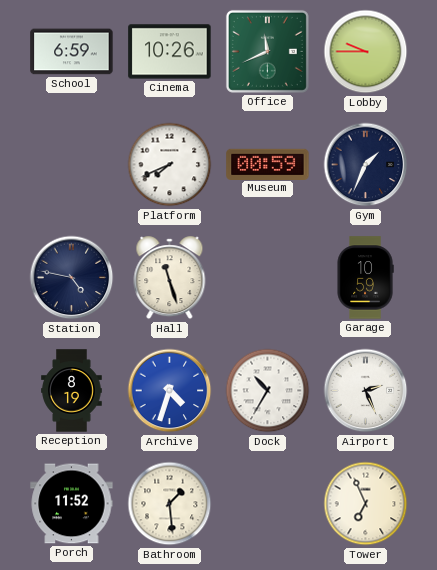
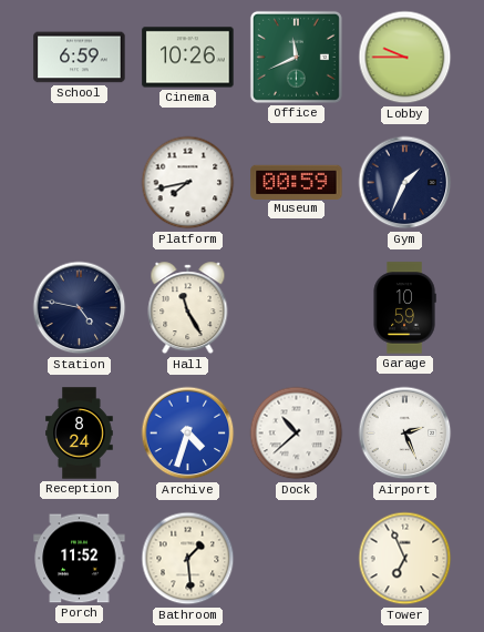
Platform: 7:41 -> 7:43
Hall: 11:27 -> 11:25
Reception: 8:19 -> 8:24
Dock: 10:35 -> 10:38
